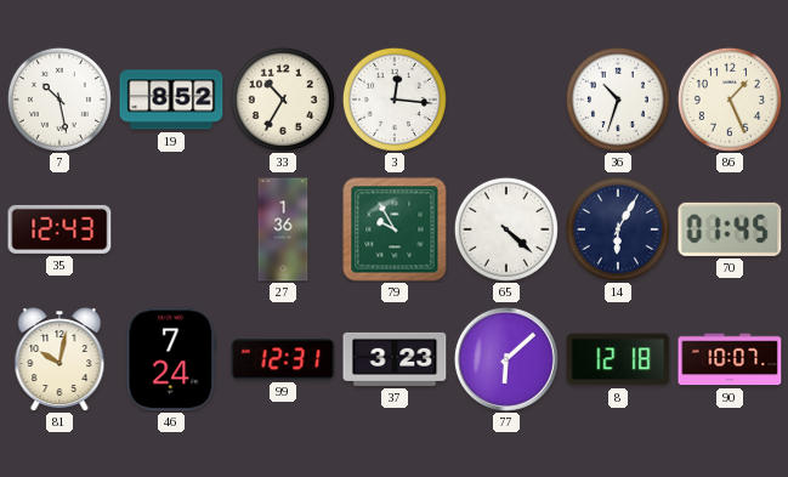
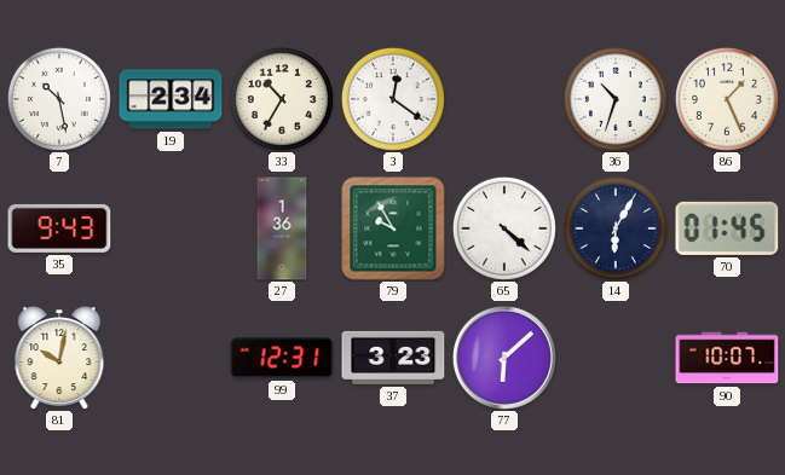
19: 8:52 -> 2:34
3: 12:16 -> 12:21
35: 12:43 -> 9:43
46: 7:24 -> none
8: 12:18 -> none
